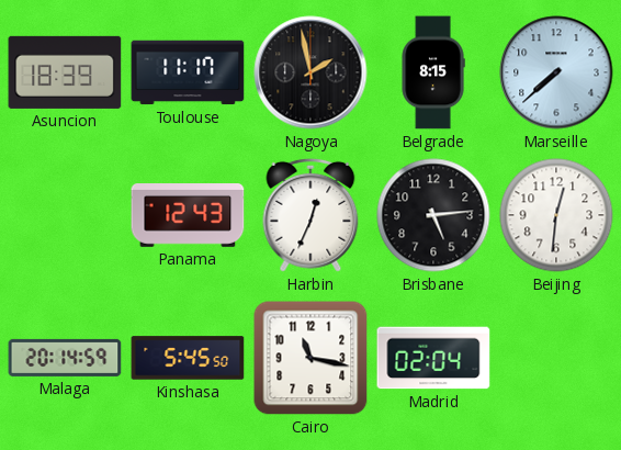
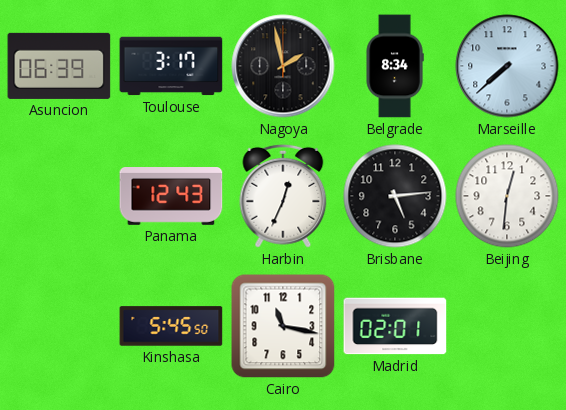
Asuncion: 18:39 -> 06:39
Toulouse: 11:17 -> 3:17
Belgrade: 8:15 -> 8:34
Malaga: 20:14 -> none
Madrid: 02:04 -> 02:01
